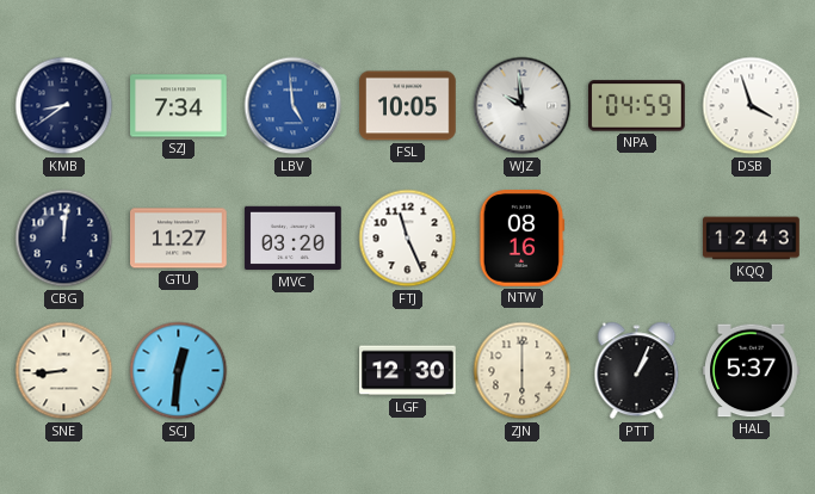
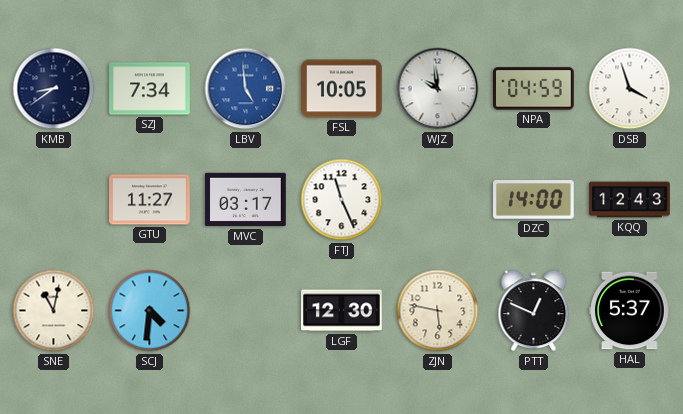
CBG: 12:01 -> none
MVC: 03:20 -> 03:17
NTW: 08:16 -> none
DZC: none -> 14:00
SNE: 8:44 -> 11:02
SCJ: 12:31 -> 4:31
ZJN: 6:00 -> 5:47
PTT: 1:04 -> 12:49
